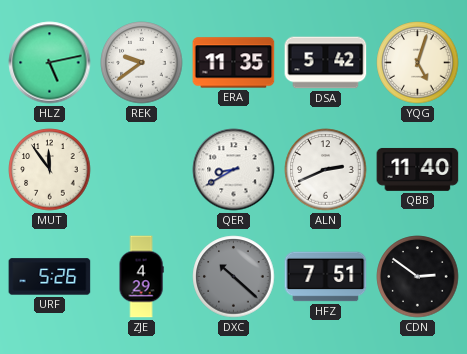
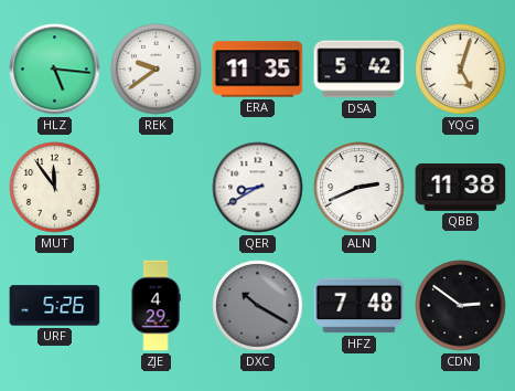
HLZ: 5:13 -> 5:16
QBB: 11:40 -> 11:38
DXC: 10:22 -> 10:20
HFZ: 7:51 -> 7:48
